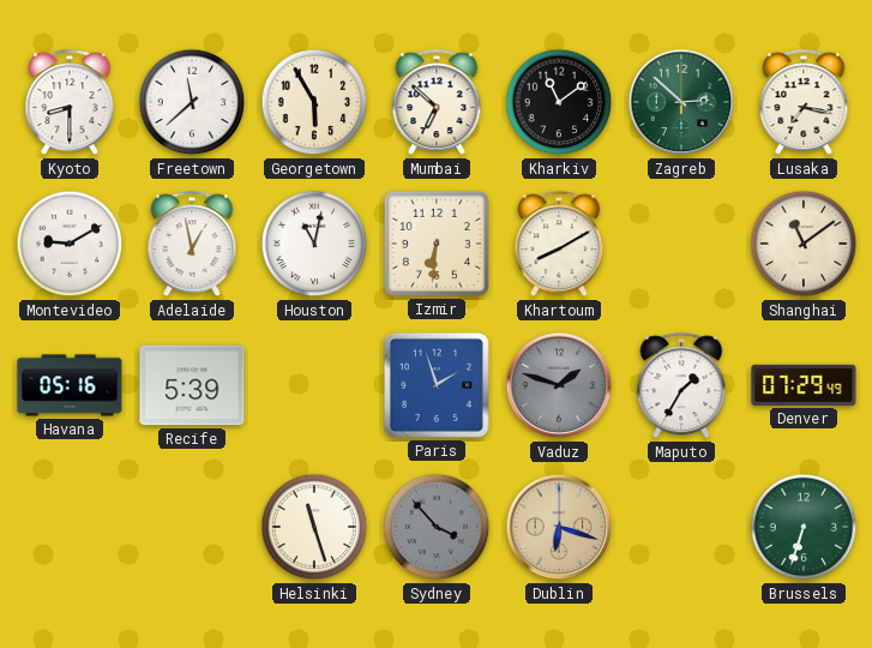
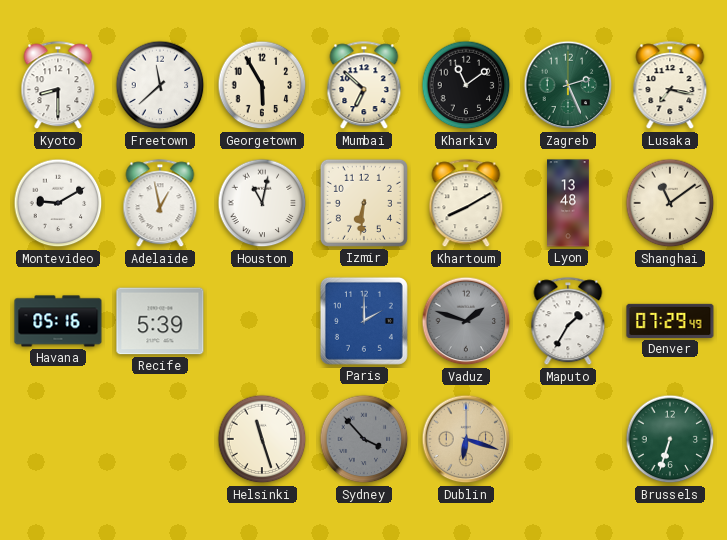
Zagreb: 2:52 -> 2:26
Lyon: none -> 13:48
Paris: 1:57 -> 2:00
